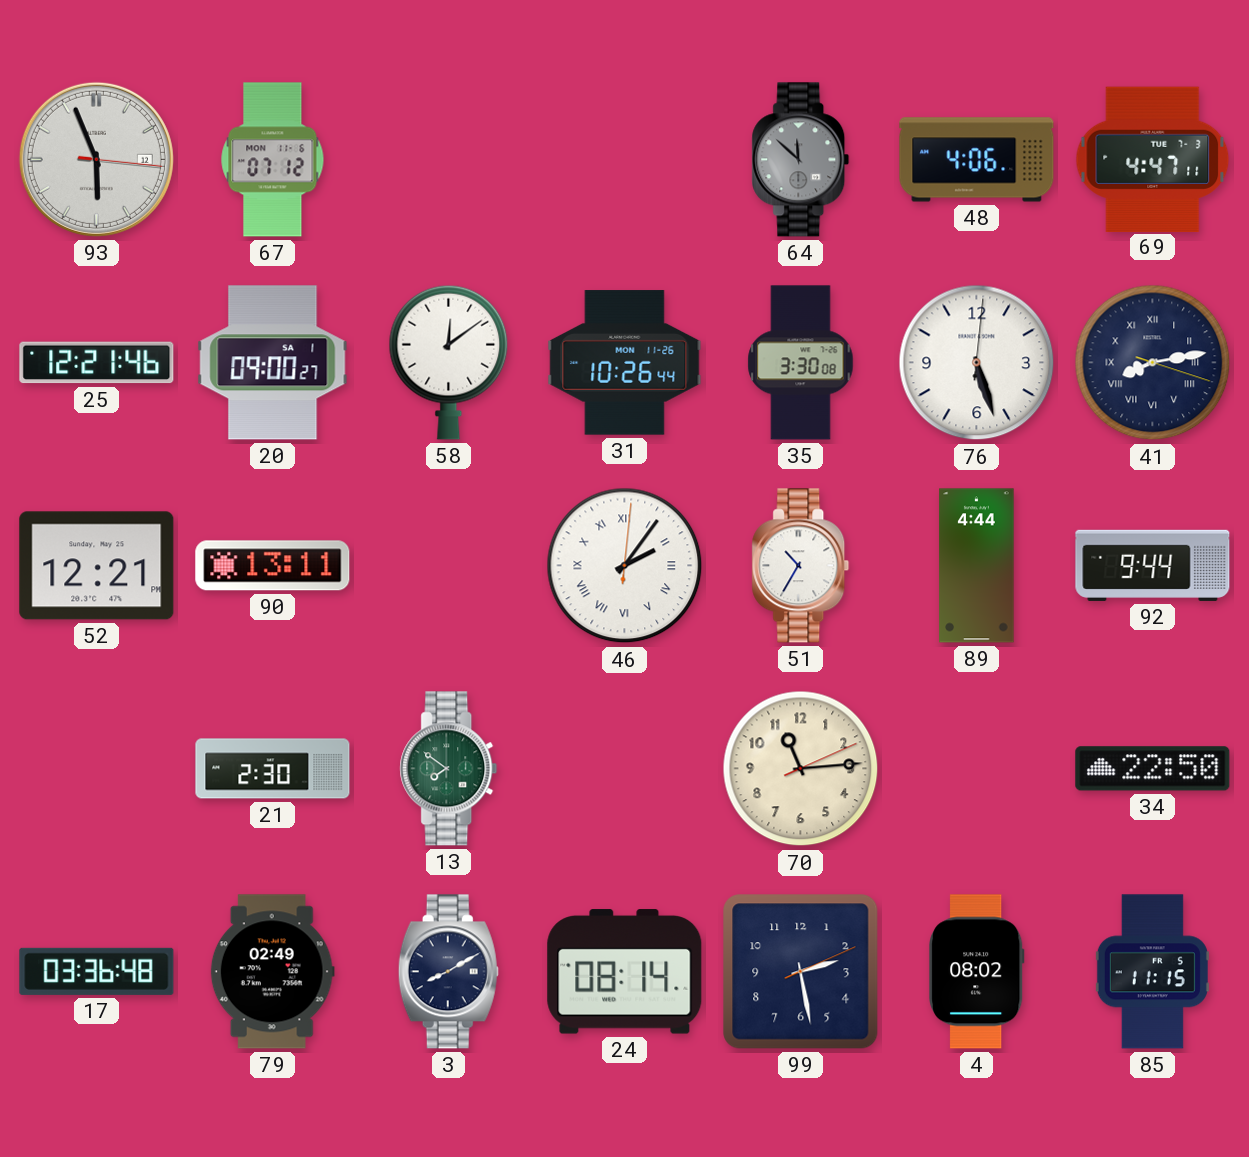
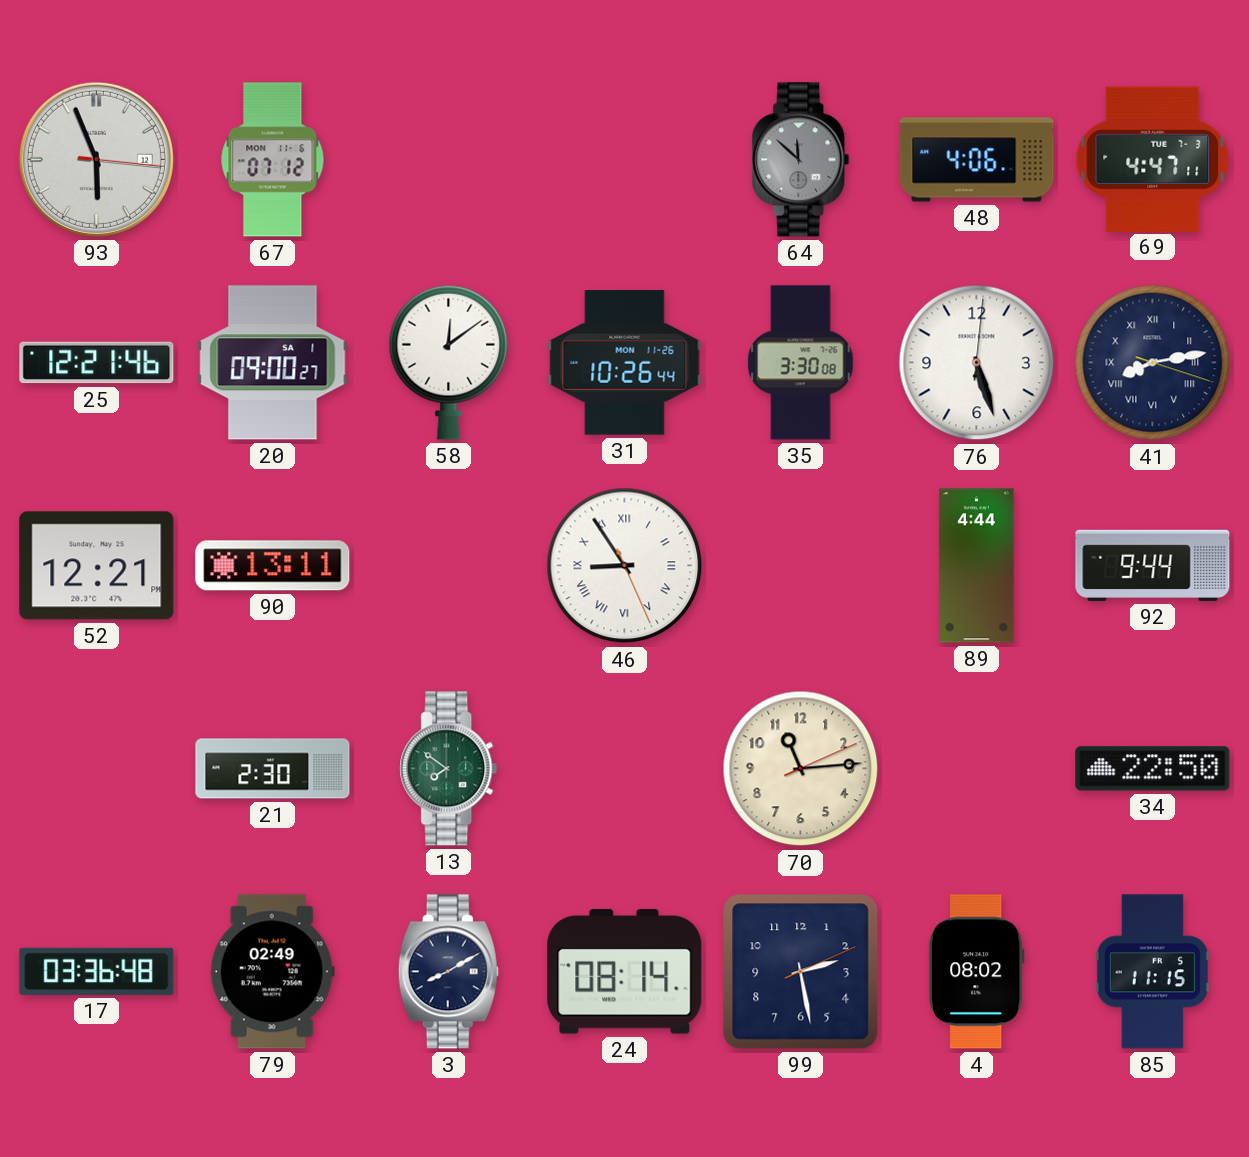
46: 2:06 -> 8:54
51: 10:35 -> none
